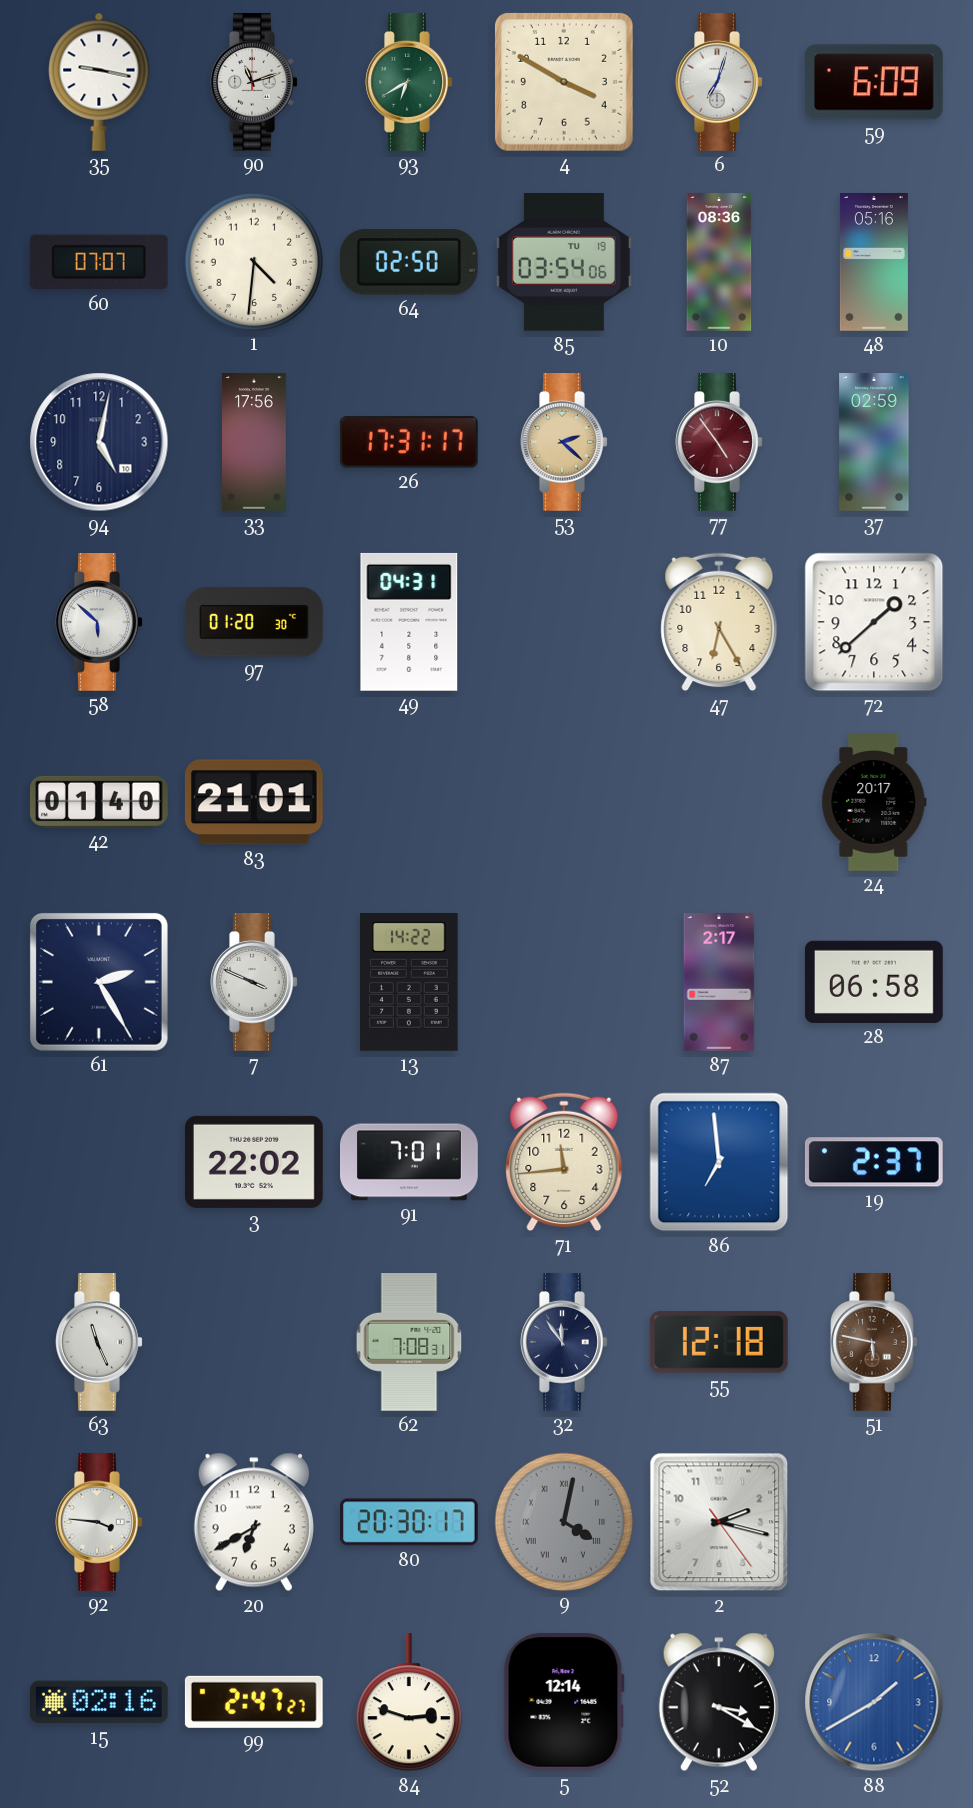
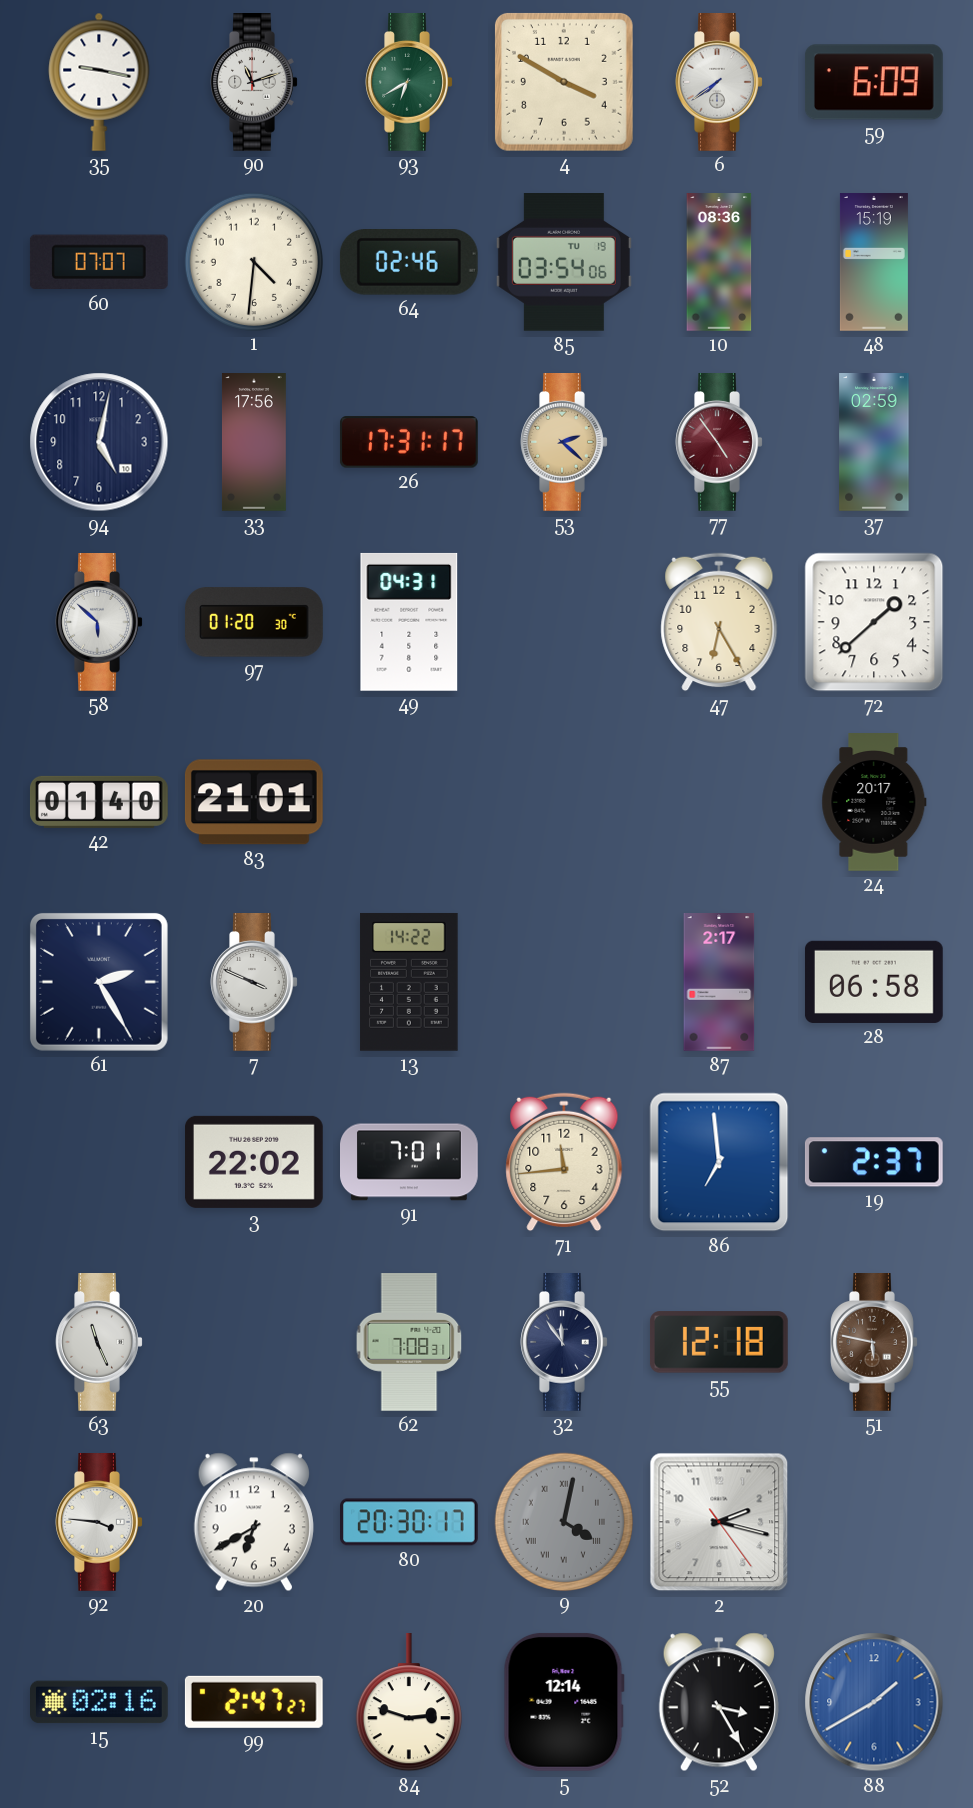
6: 7:03 -> 7:39
64: 02:50 -> 02:46
48: 05:16 -> 15:19
52: 3:20 -> 3:25
